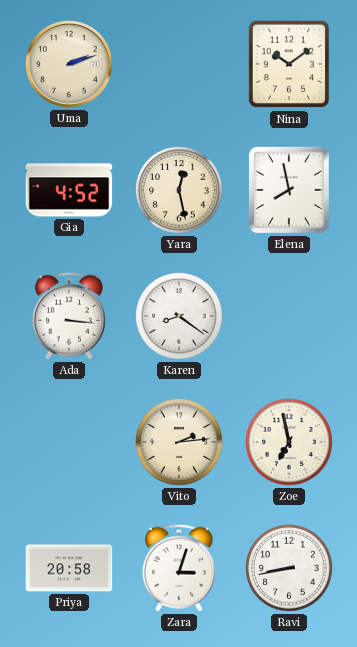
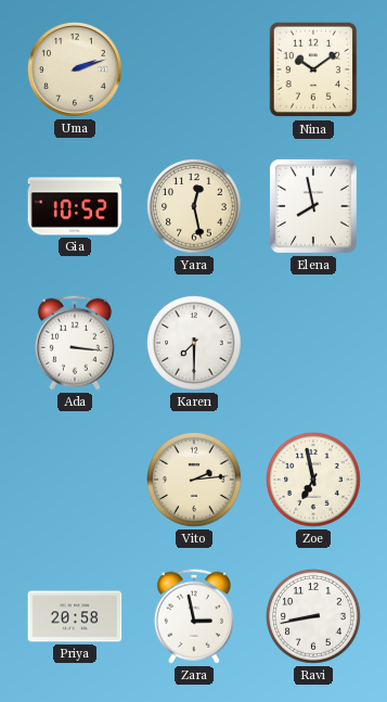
Gia: 4:52 -> 10:52
Karen: 8:21 -> 7:30
Zara: 3:03 -> 2:58
